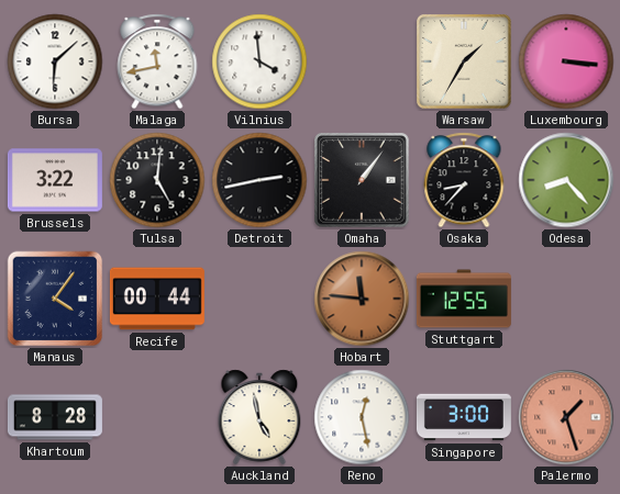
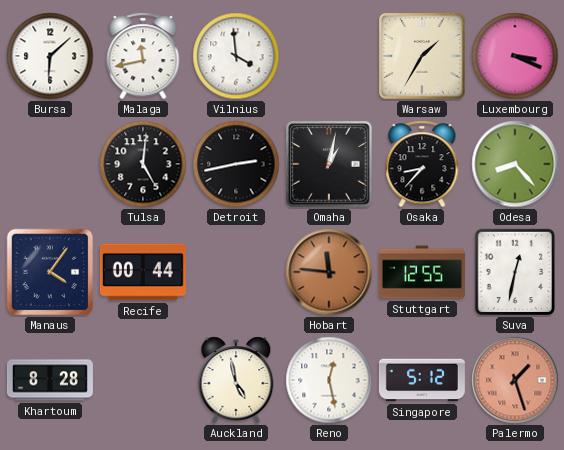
Luxembourg: 3:16 -> 3:19
Brussels: 3:22 -> none
Omaha: 1:06 -> 1:02
Suva: none -> 12:32
Singapore: 3:00 -> 5:12
